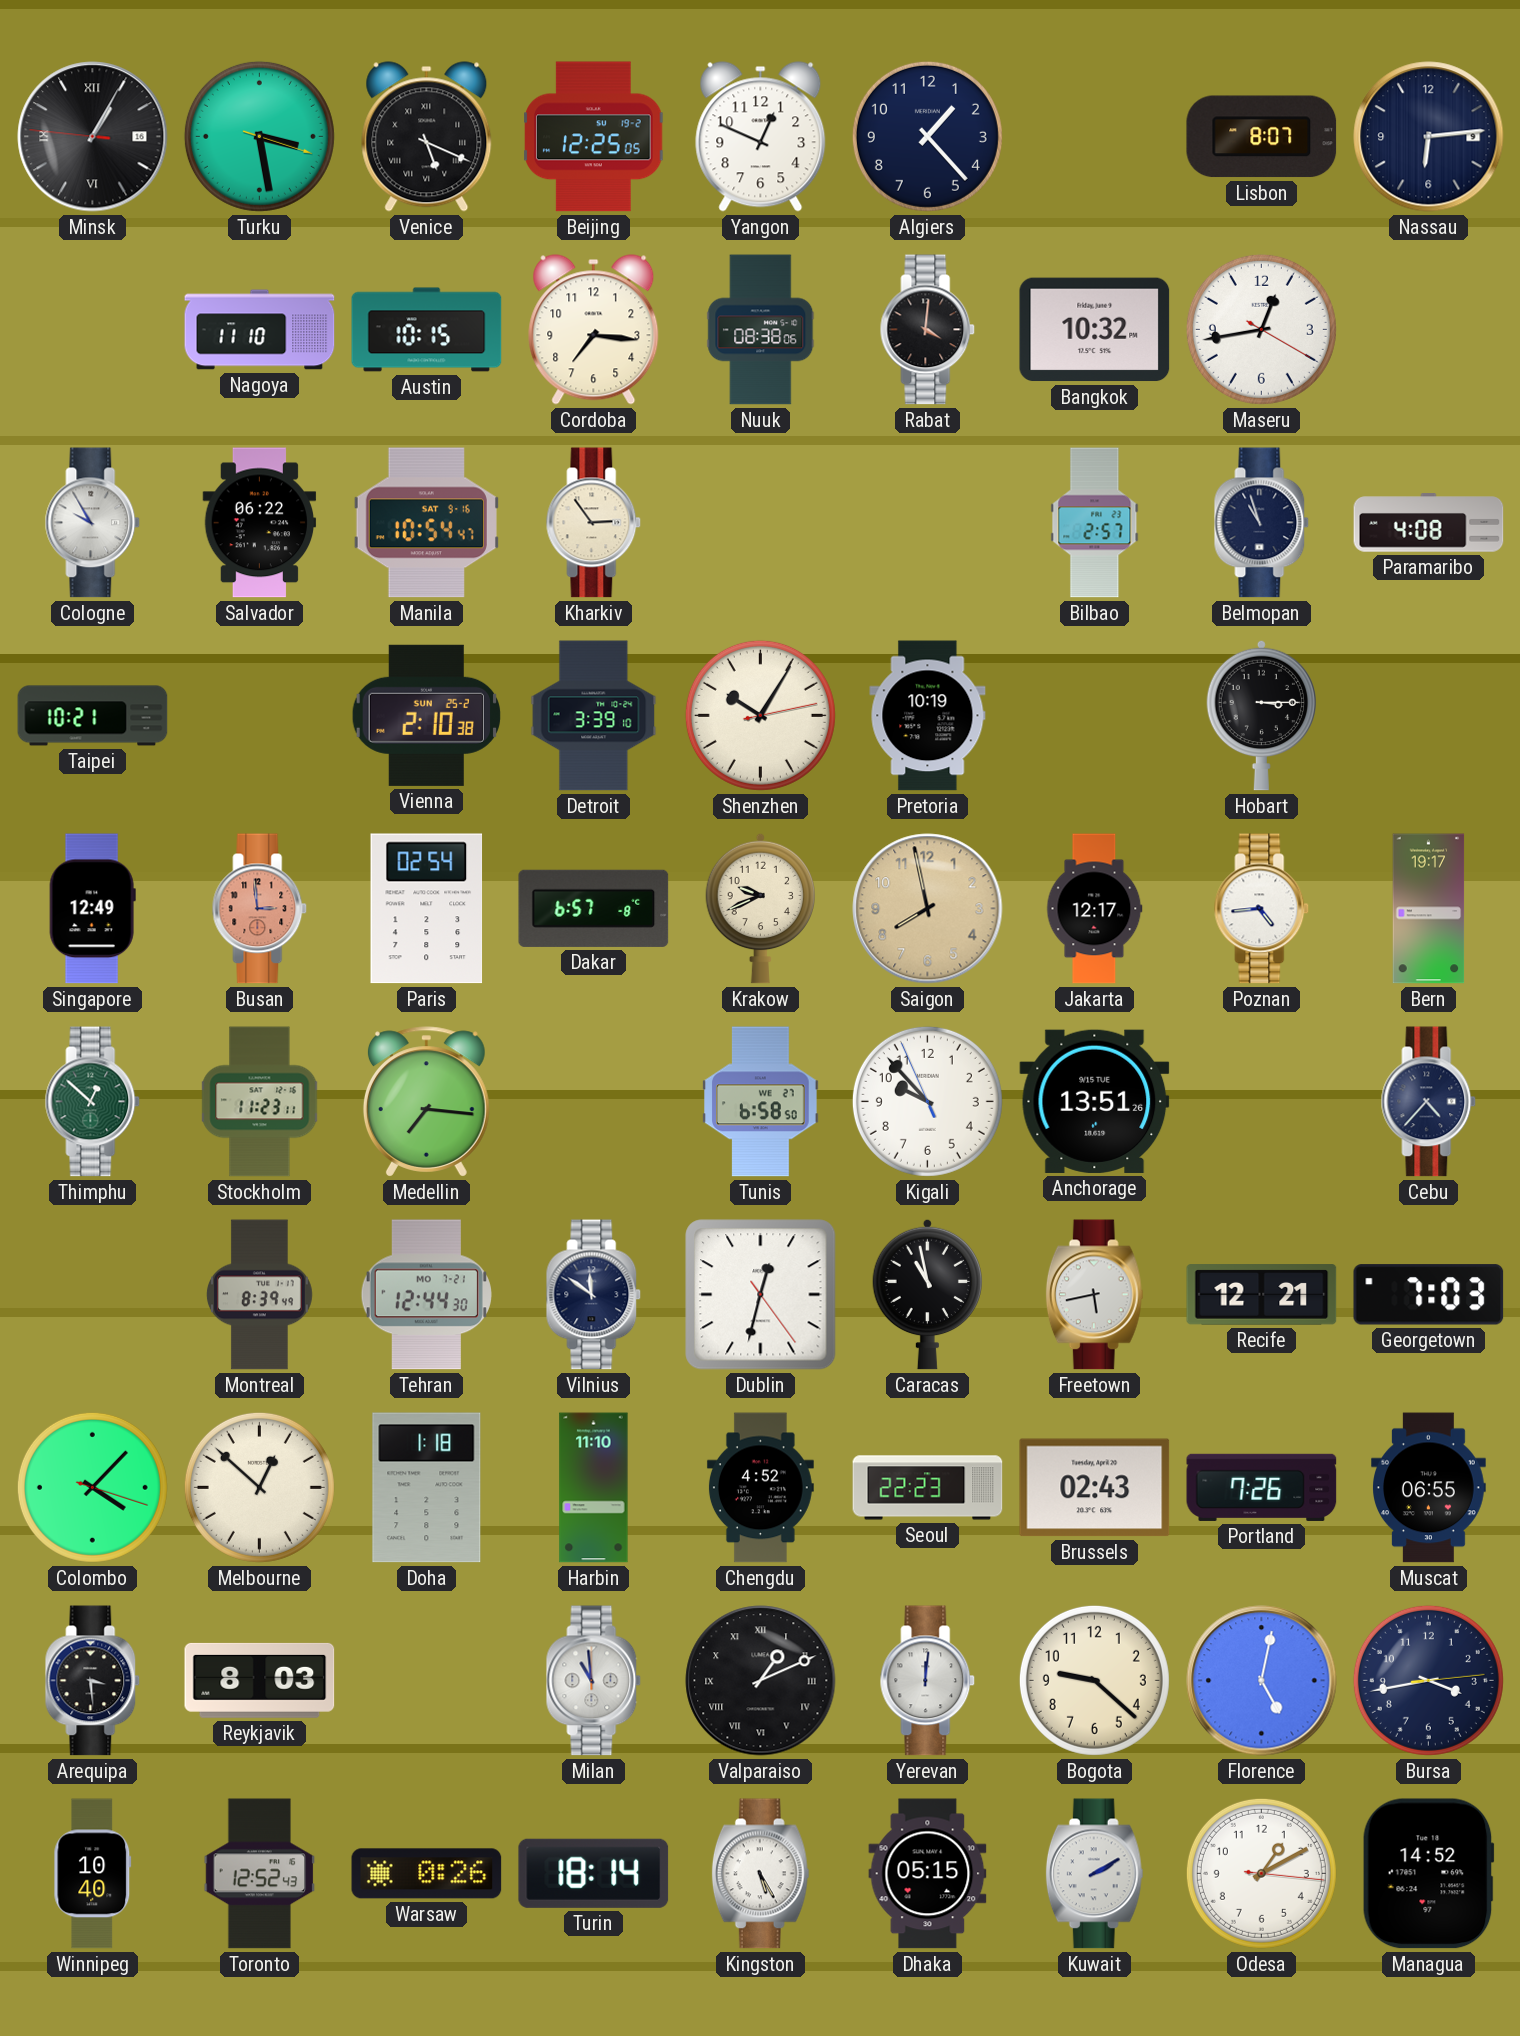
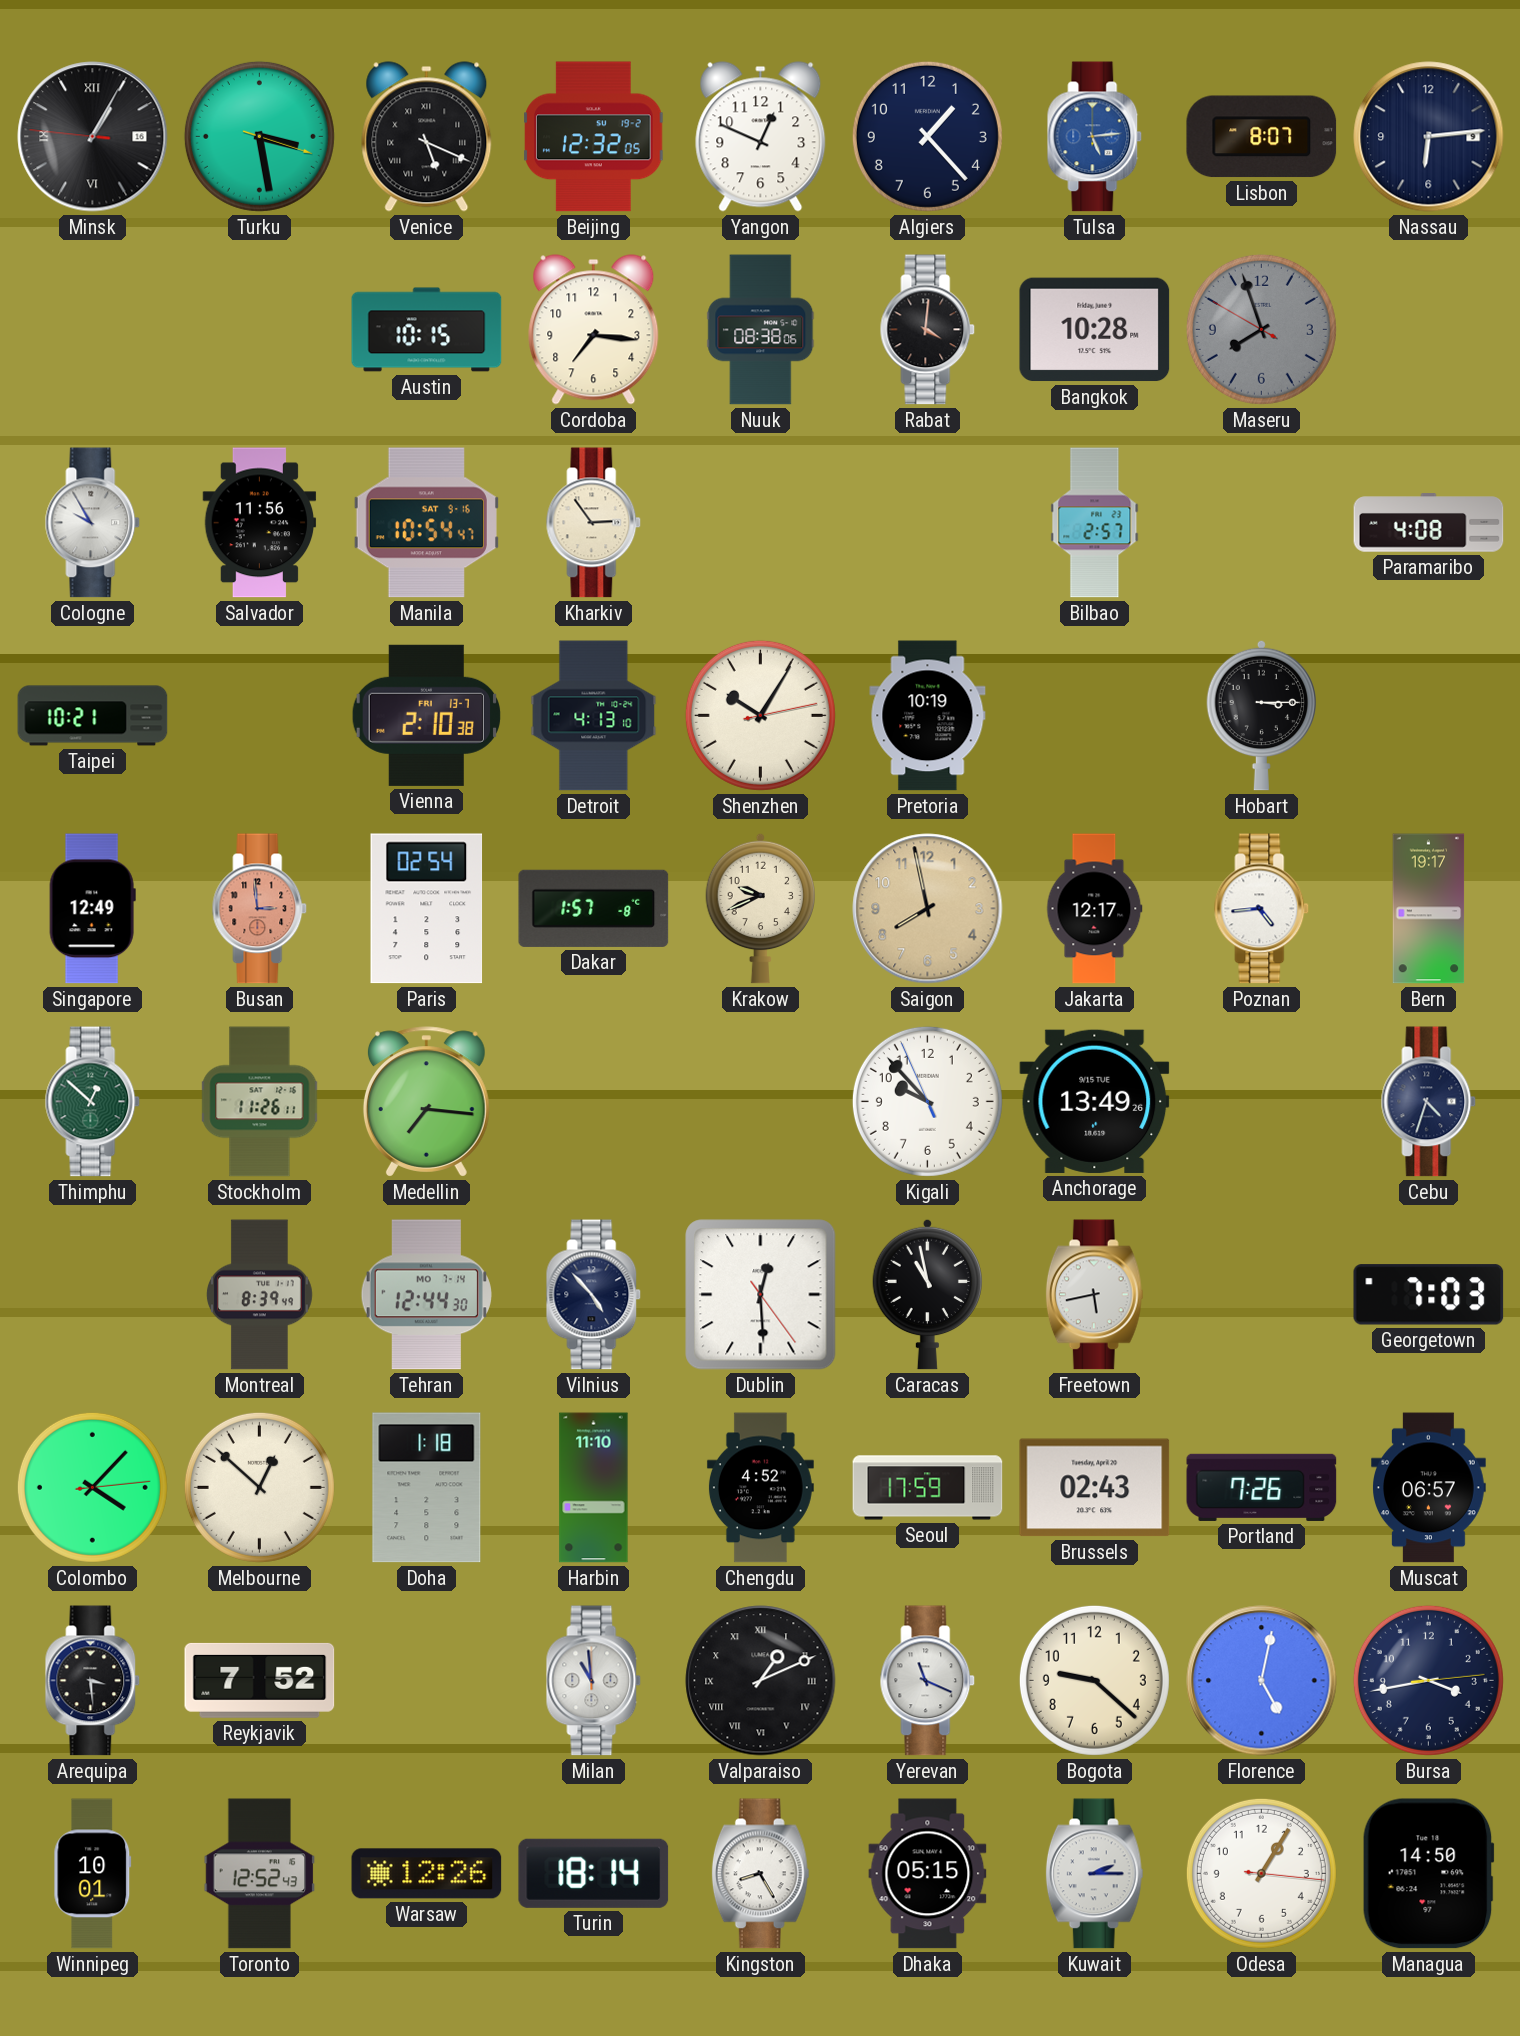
Beijing: 12:25 -> 12:32
Tulsa: none -> 5:14
Nagoya: 11:10 -> none
Bangkok: 10:32 -> 10:28
Maseru: 12:43 -> 7:56
Maseru dial: white -> grey
Salvador: 06:22 -> 11:56
Belmopan: 10:57 -> none
Vienna date: SUN 25-2 -> FRI 13-7
Detroit: 3:39 -> 4:13
Dakar: 6:57 -> 1:57
Stockholm: 11:23 -> 11:26
Tunis: 6:58 -> none
Anchorage: 13:51 -> 13:49
Cebu: 4:37 -> 4:33
Tehran date: MO 7-21 -> MO 7-14
Vilnius: 11:51 -> 4:53
Dublin: 12:32 -> 12:29
Recife: 12:21 -> none
Colombo: 4:07:18 -> 4:07:14
Seoul: 22:23 -> 17:59
Muscat: 06:55 -> 06:57
Reykjavik: 8:03 -> 7:52
Yerevan: 12:01 -> 11:19
Winnipeg: 10:40 -> 10:01
Warsaw: 0:26 -> 12:26
Kingston: 5:25 -> 8:25
Kuwait: 2:10 -> 2:15
Odesa: 1:10 -> 1:05
Managua: 14:52 -> 14:50
